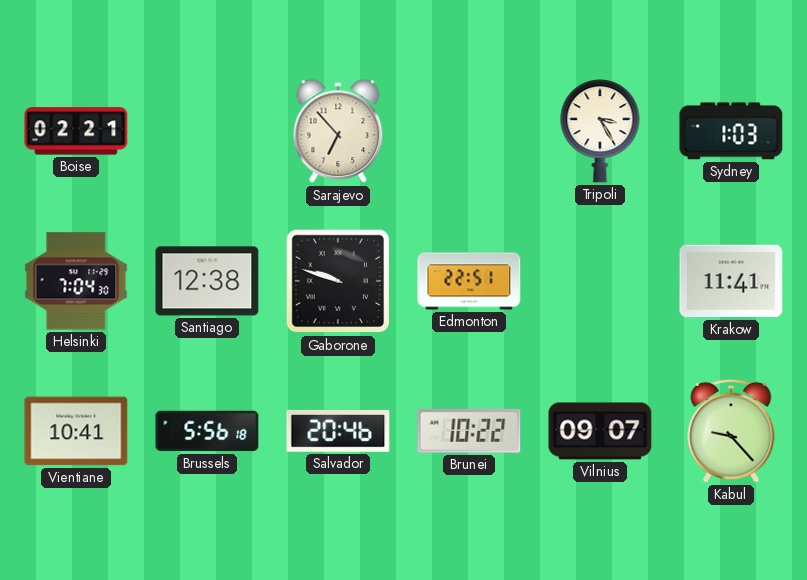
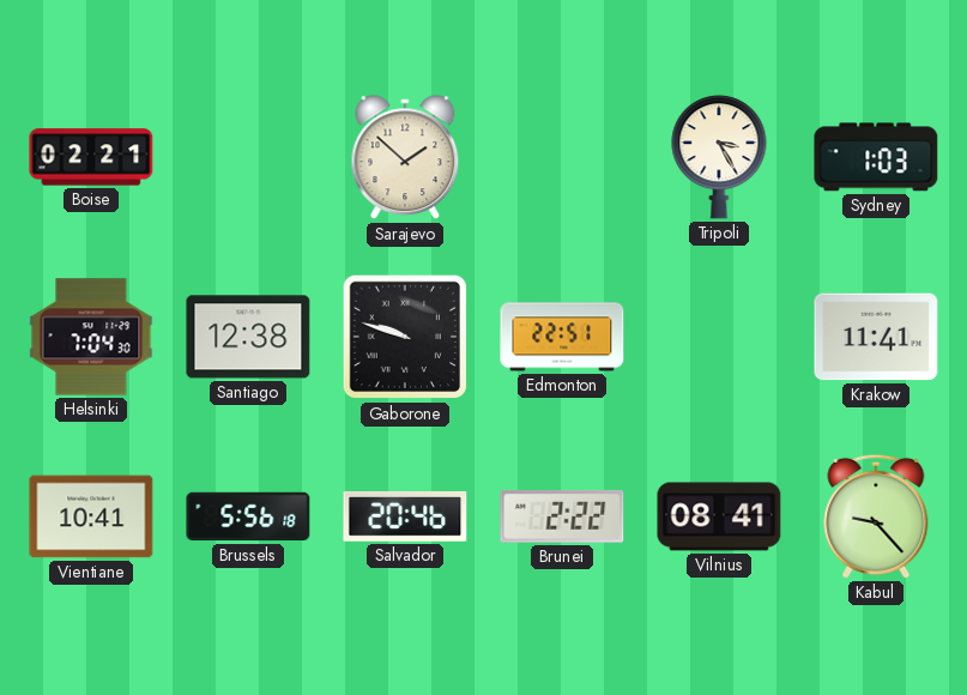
Sarajevo: 6:53 -> 1:52
Brunei: 10:22 -> 2:22
Vilnius: 09:07 -> 08:41
